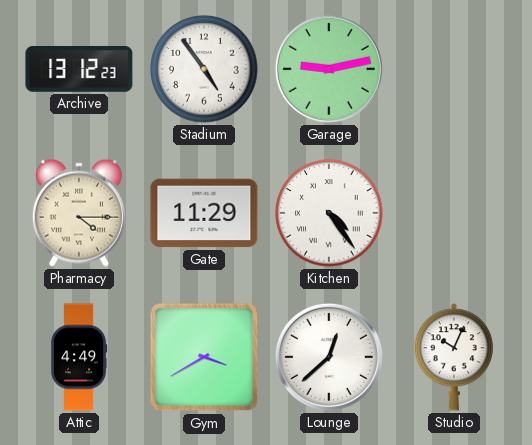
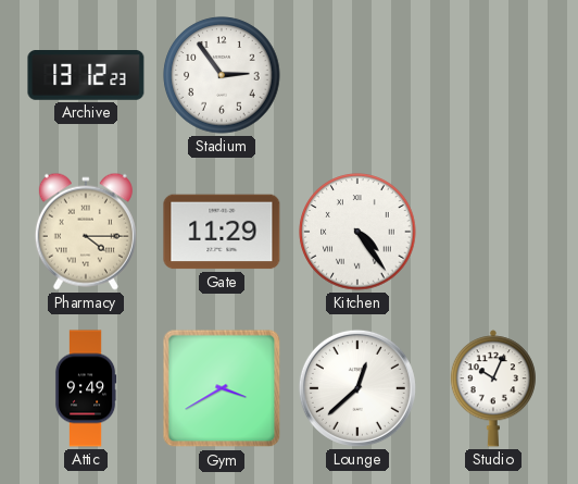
Stadium: 4:54 -> 2:54
Garage: 9:13 -> none
Attic: 4:49 -> 9:49
